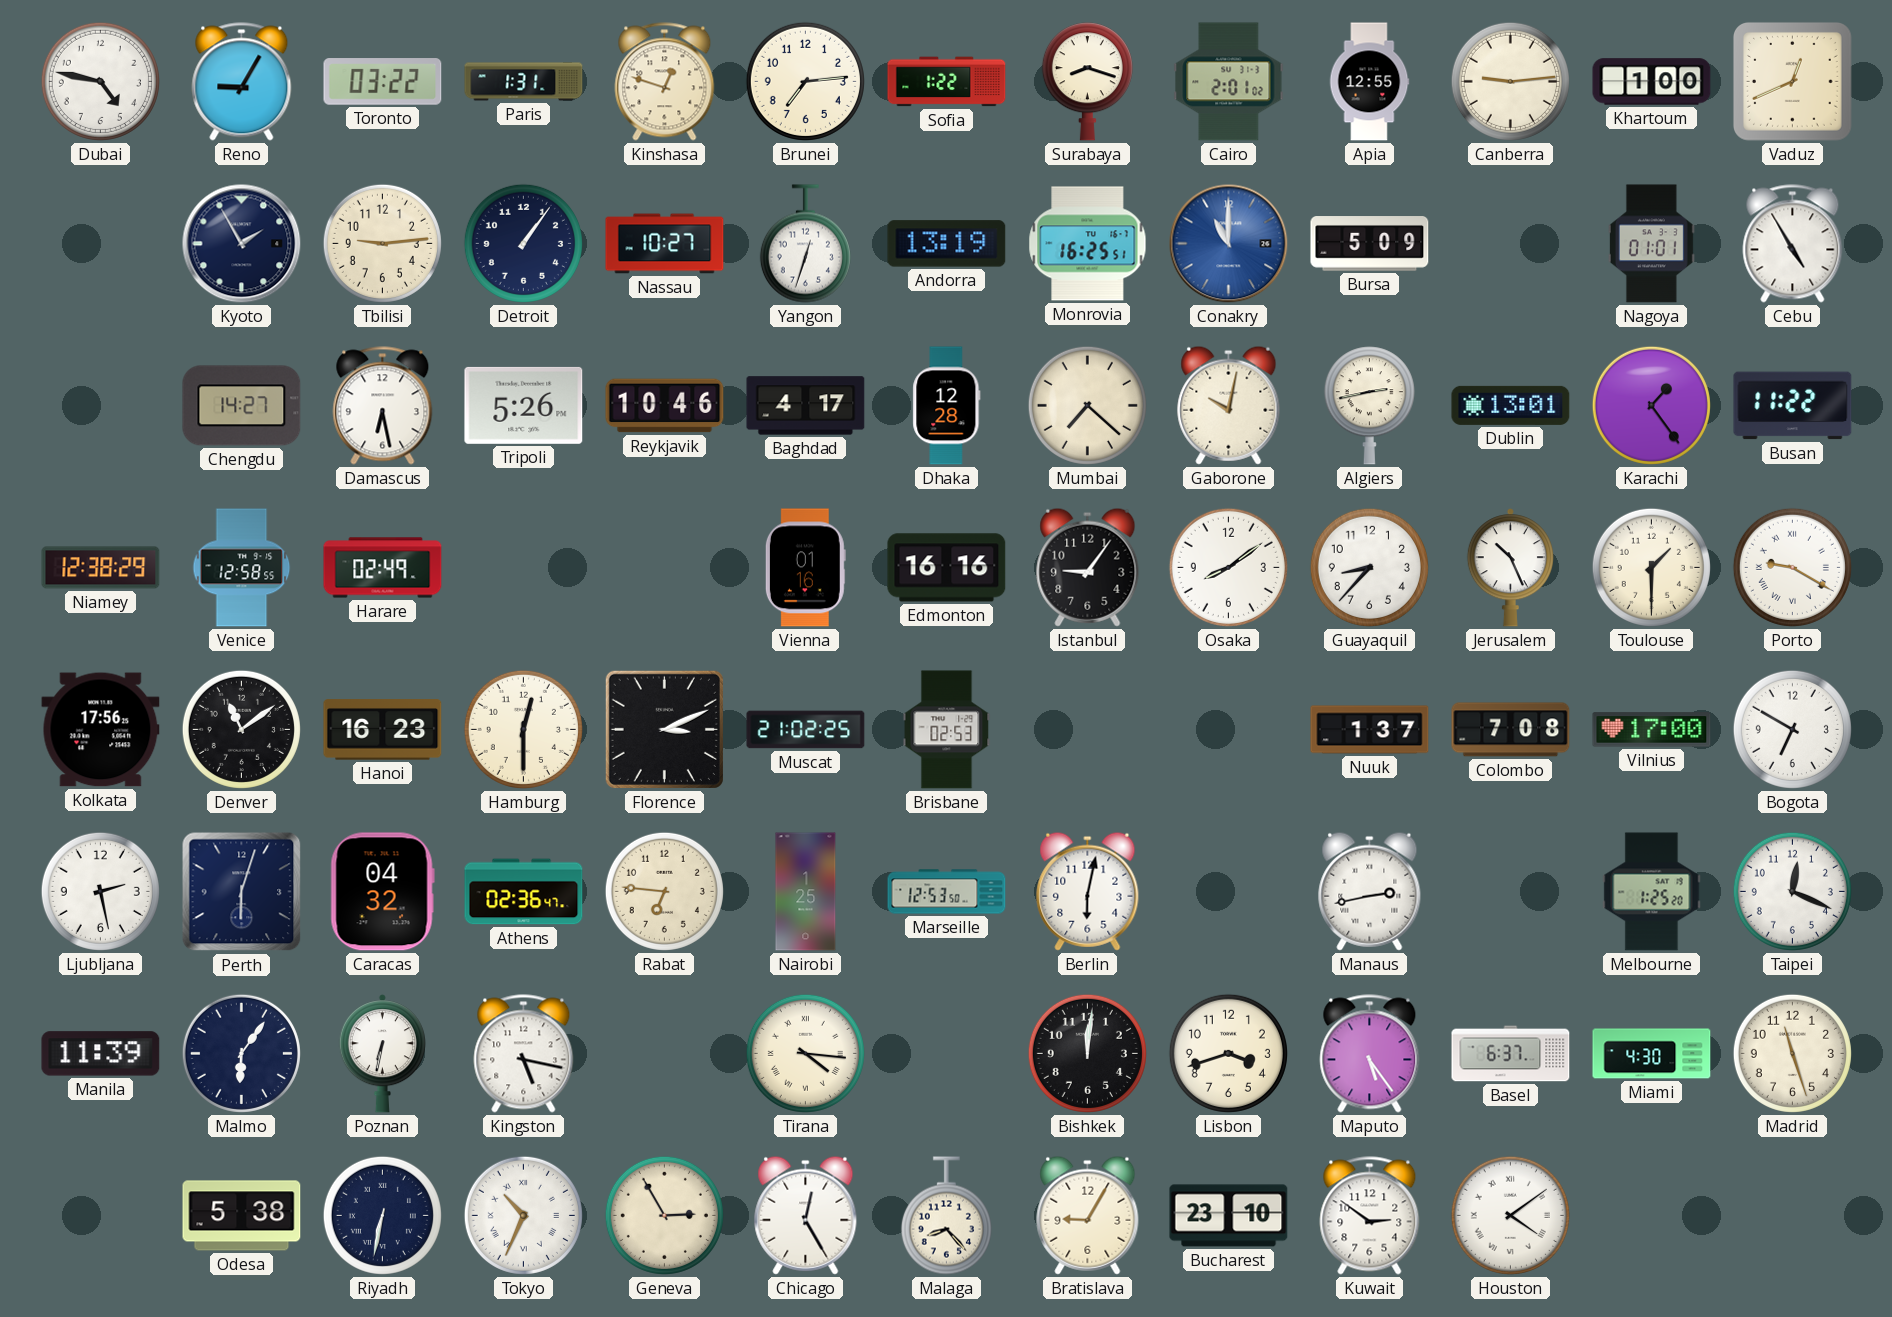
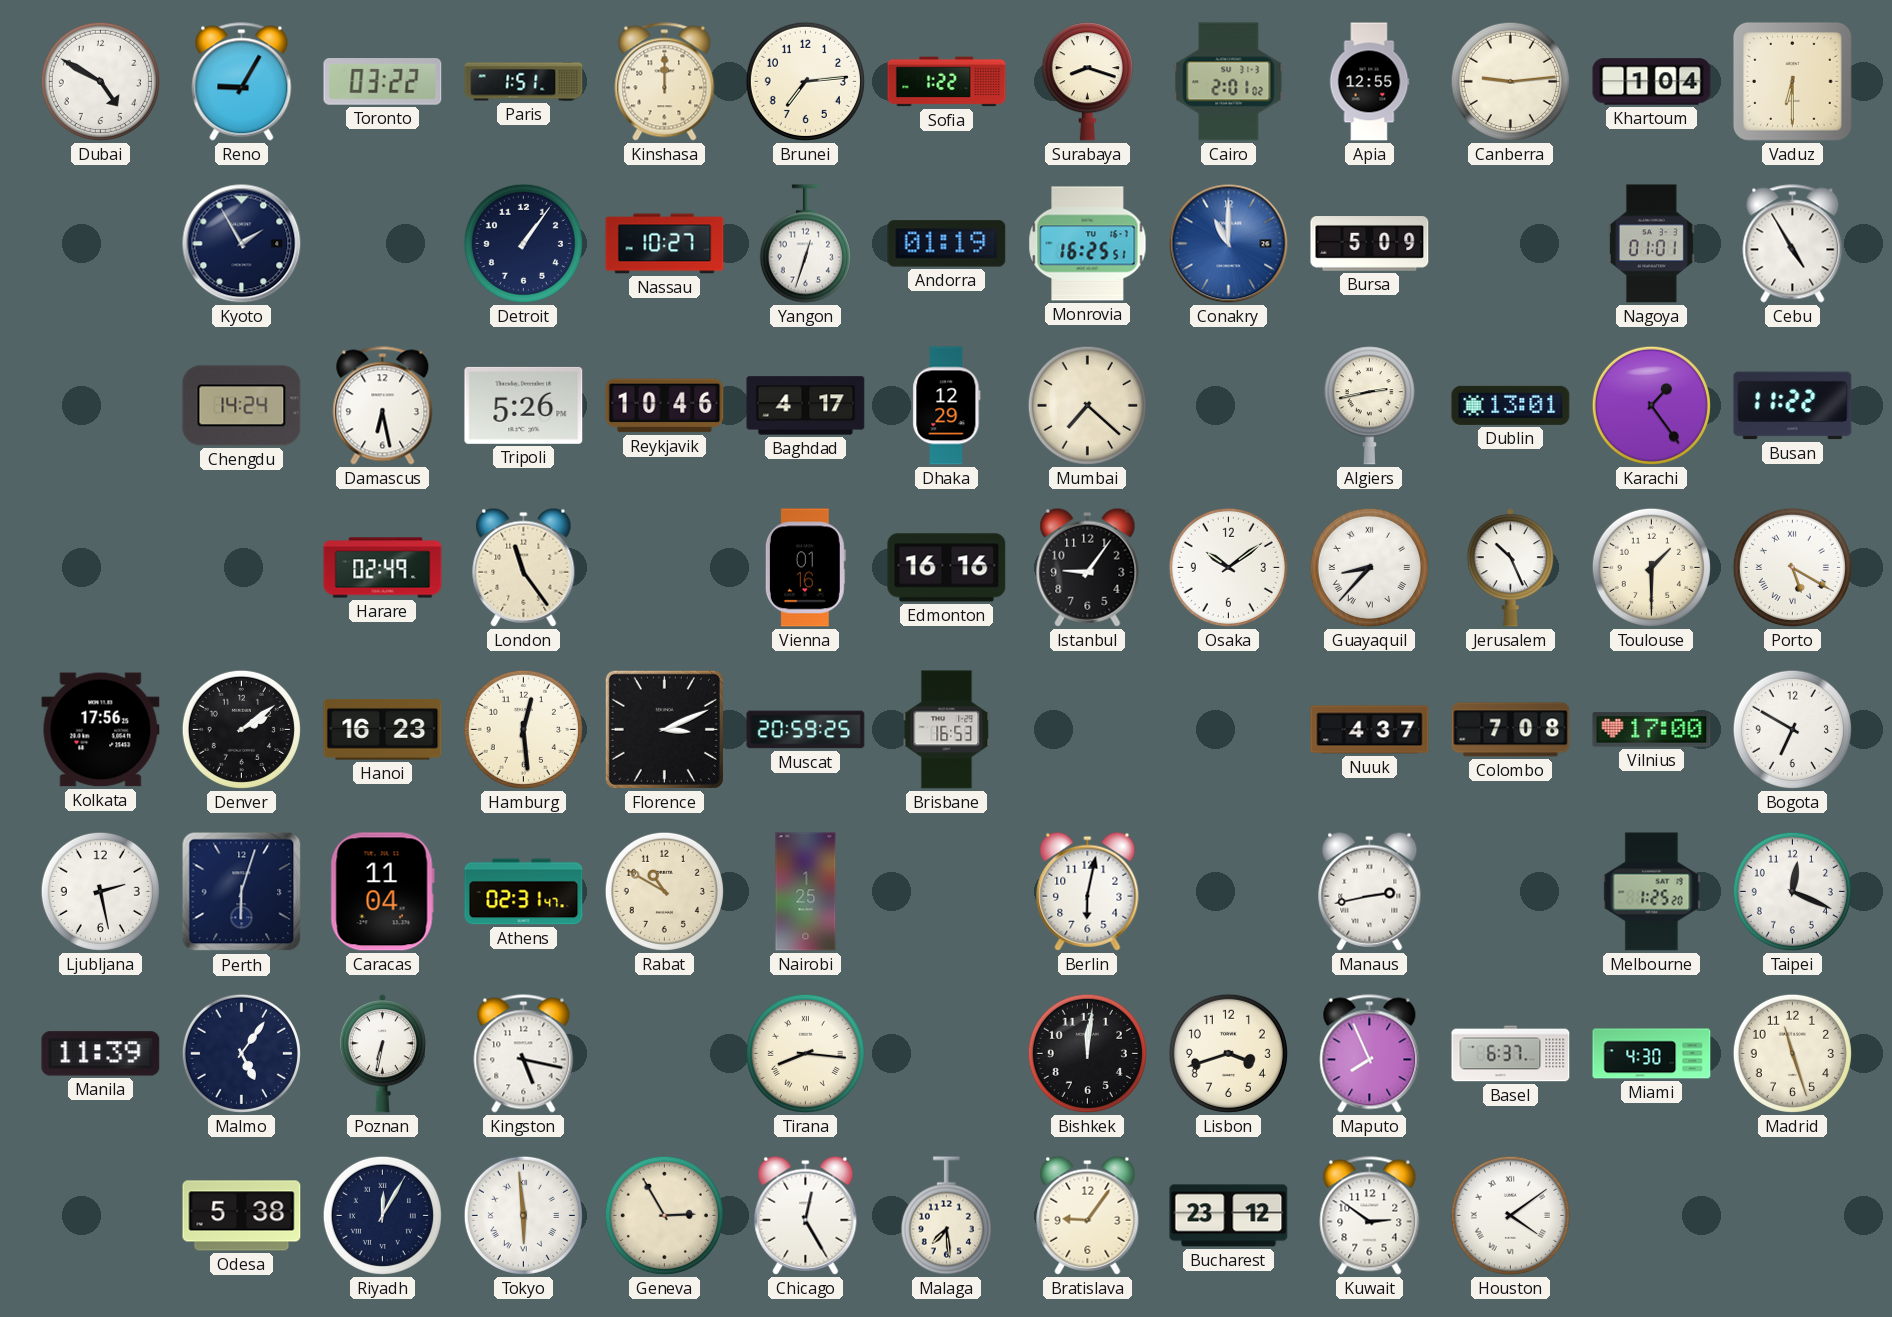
Dubai: 4:47 -> 4:50
Paris: 1:31 -> 1:51
Kinshasa: 12:48 -> 12:00
Khartoum: 1:00 -> 1:04
Vaduz: 12:41 -> 6:30
Tbilisi: 9:14 -> none
Andorra: 13:19 -> 01:19
Chengdu: 14:27 -> 14:24
Dhaka: 12:28 -> 12:29
Gaborone: 10:02 -> none
Niamey: 12:38 -> none
Venice: 12:58 -> none
London: none -> 11:24
Osaka: 8:09 -> 10:09
Guayaquil numerals: Arabic -> Roman
Porto: 9:20 -> 5:20
Denver: 11:09 -> 2:09
Hamburg: 12:30 -> 12:29
Muscat: 21:02 -> 20:59
Brisbane: 02:53 -> 16:53
Nuuk: 1:37 -> 4:37
Caracas: 04:32 -> 11:04
Athens: 02:36 -> 02:31
Rabat: 6:46 -> 10:50
Marseille: 12:53 -> none
Malmo: 6:06 -> 5:06
Tirana: 4:16 -> 8:16
Maputo: 5:24 -> 7:56
Riyadh: 6:32 -> 12:05
Tokyo: 10:34 -> 5:59
Malaga: 8:23 -> 7:29
Bratislava: 9:05 -> 9:06
Bucharest: 23:10 -> 23:12
